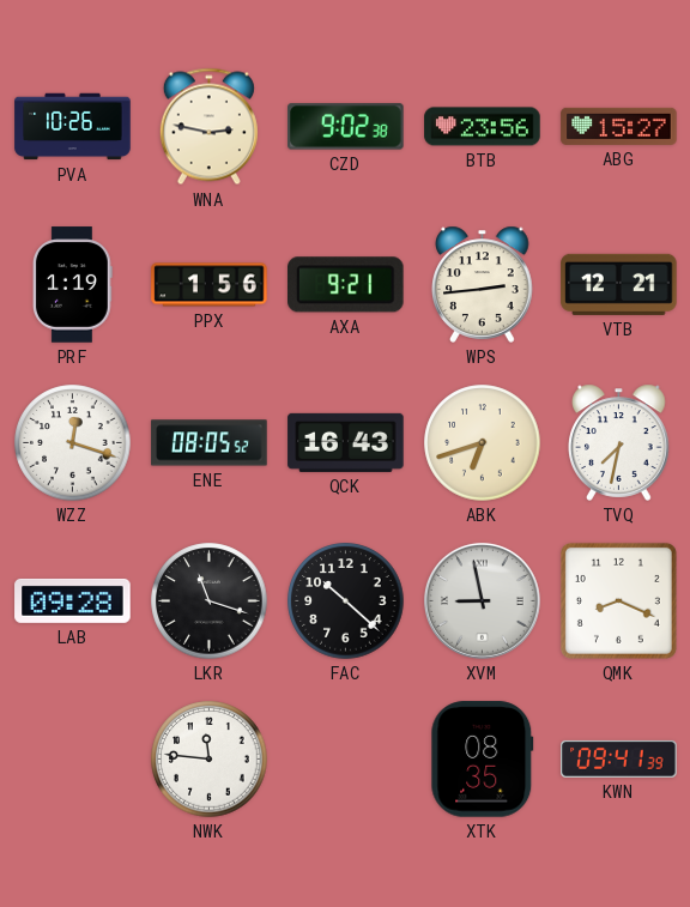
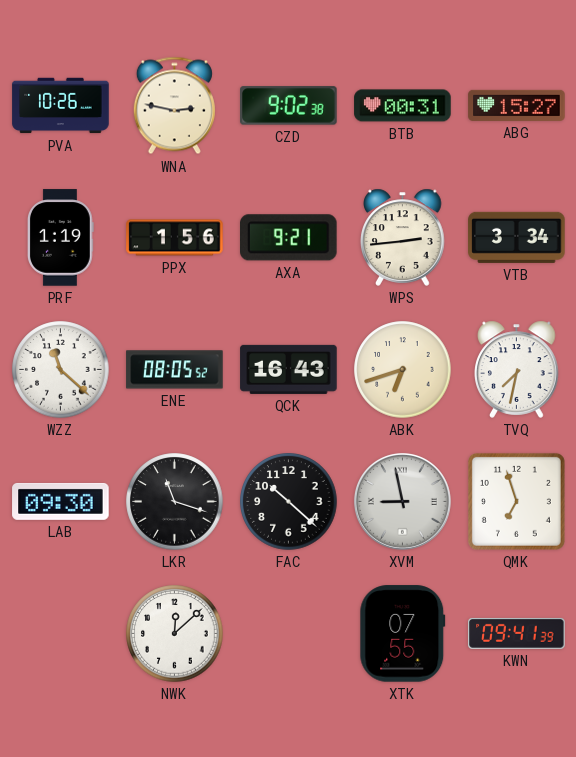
BTB: 23:56 -> 00:31
VTB: 12:21 -> 3:34
WZZ: 12:18 -> 11:22
LAB: 09:28 -> 09:30
QMK: 8:19 -> 6:57
NWK: 11:46 -> 12:08
XTK: 08:35 -> 07:55
